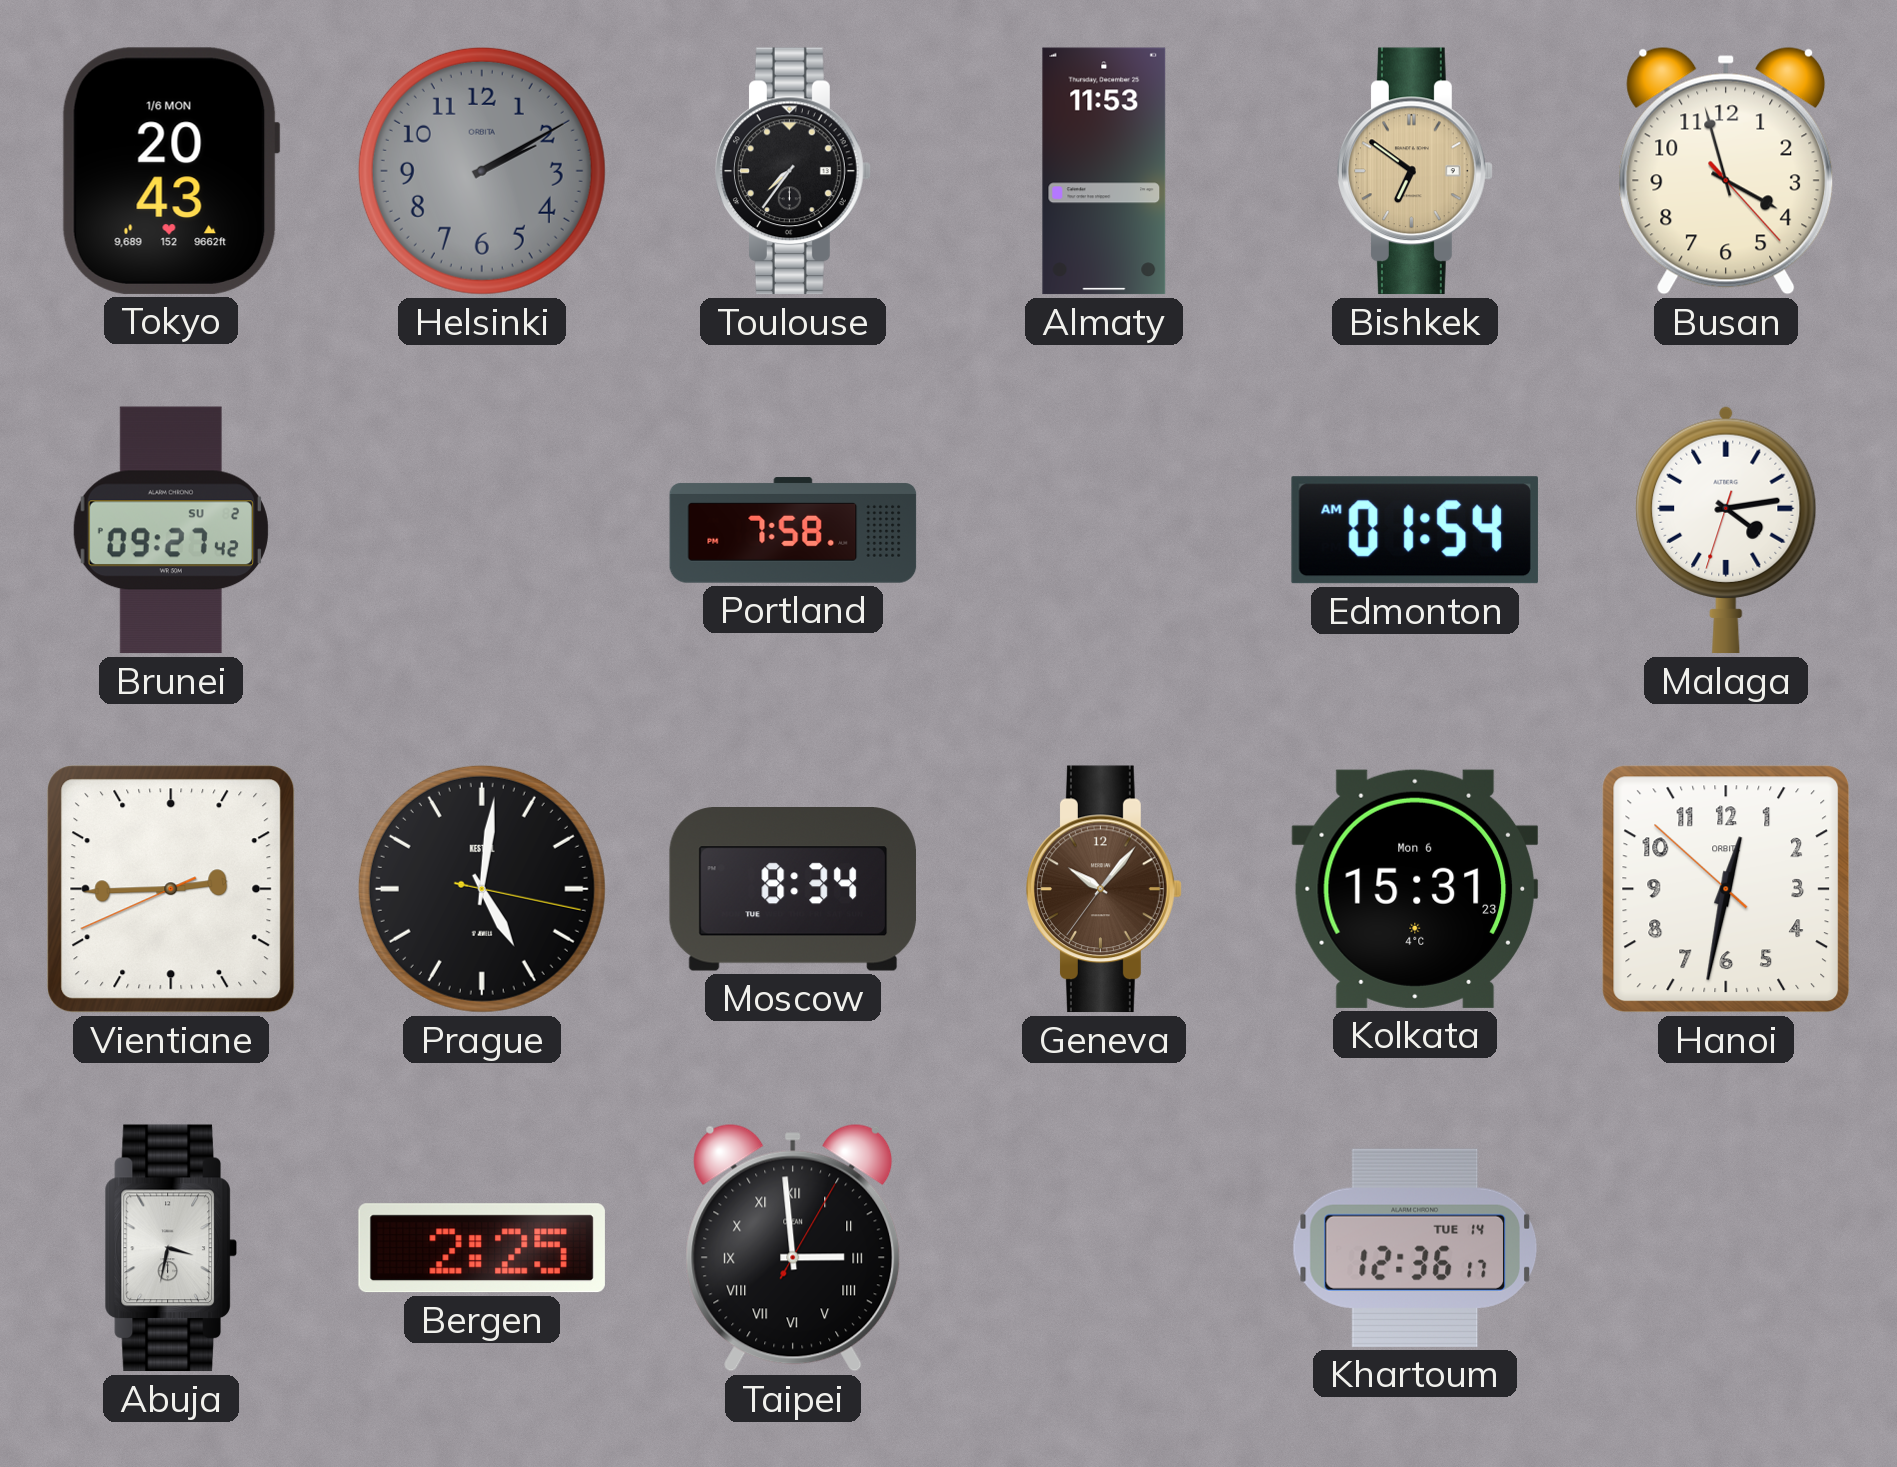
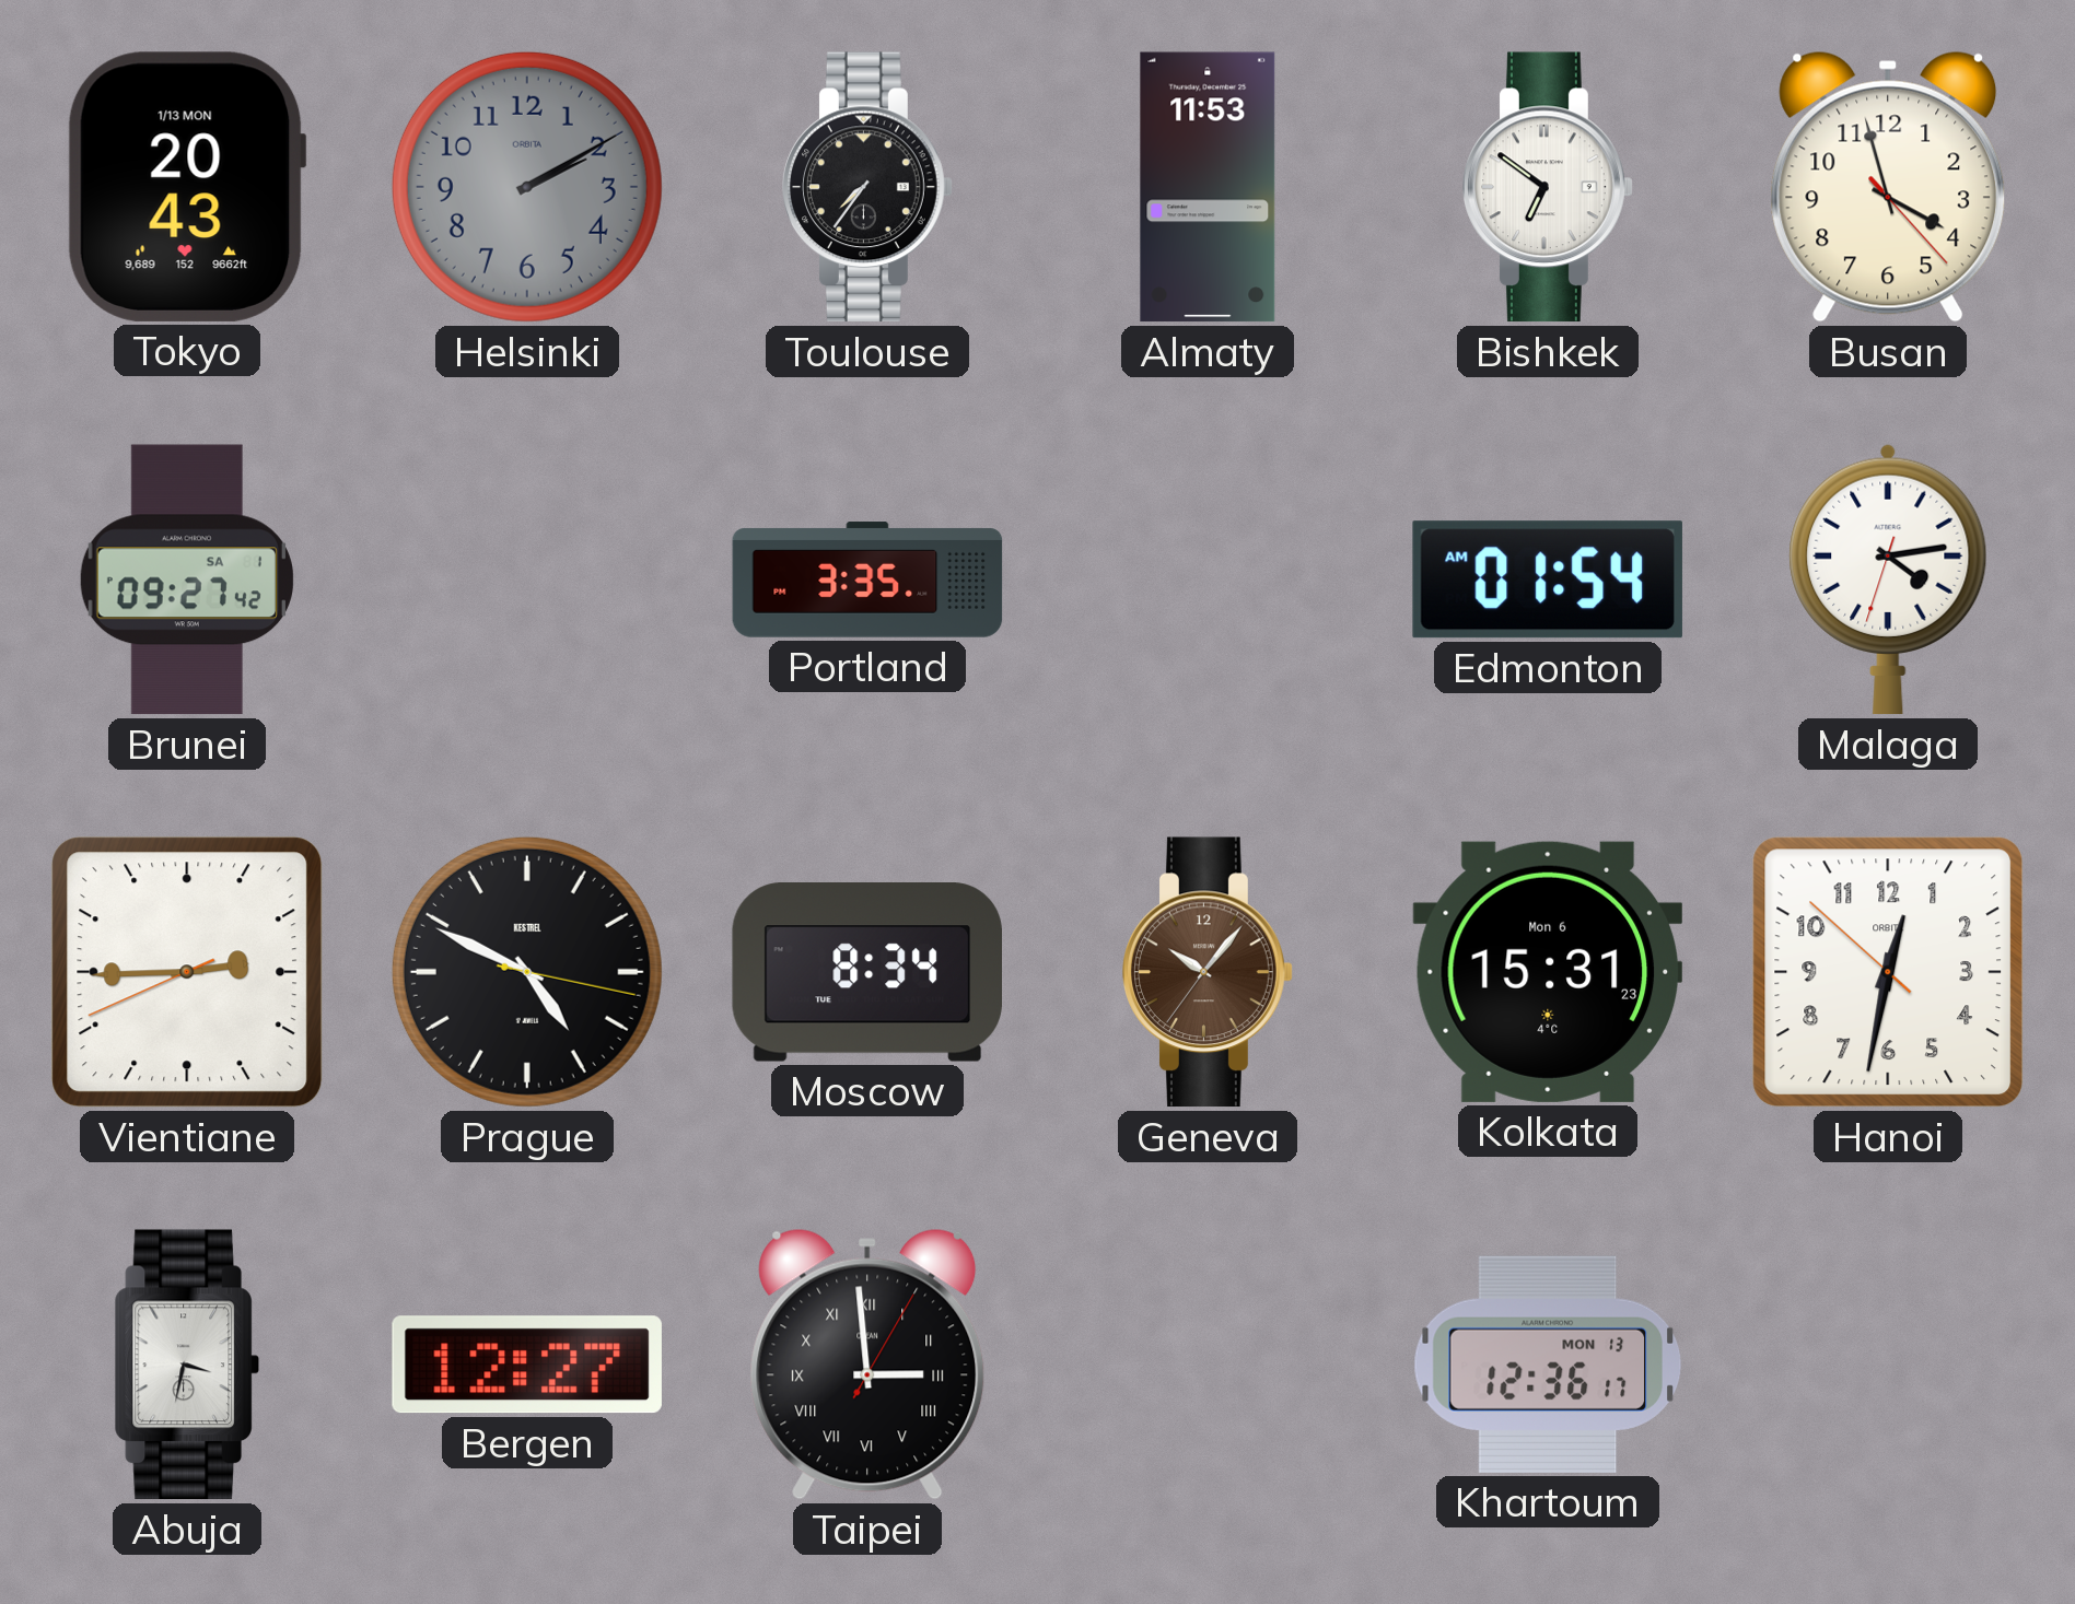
Tokyo date: 1/6 MON -> 1/13 MON
Bishkek dial: champagne -> white
Brunei date: SU 2 -> SA 1
Portland: 7:58 -> 3:35
Prague: 5:01 -> 4:49
Bergen: 2:25 -> 12:27
Khartoum date: TUE 14 -> MON 13
